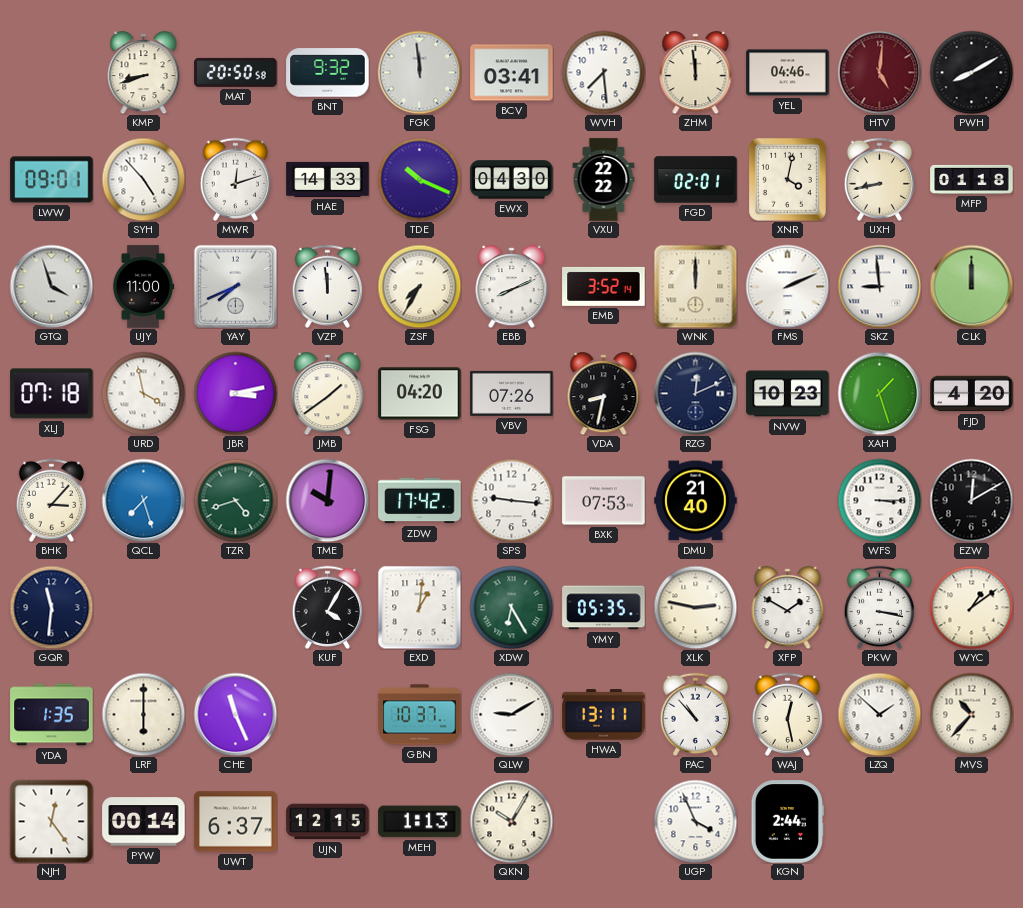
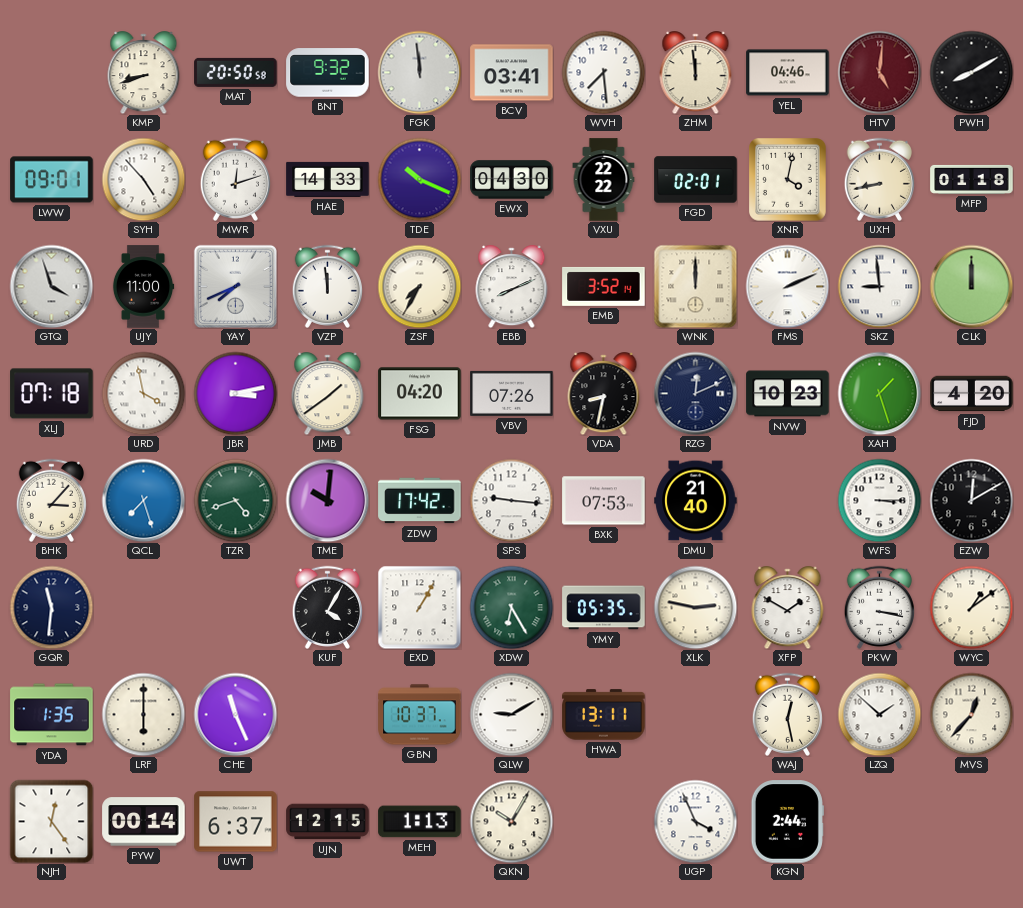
EXD: 1:01 -> 1:05
PAC: 10:53 -> none
MVS: 10:37 -> 12:37
